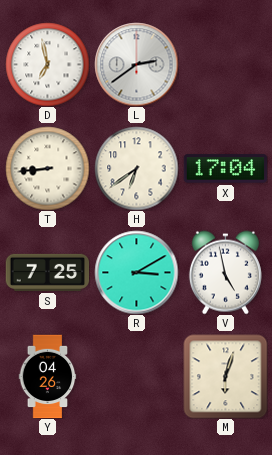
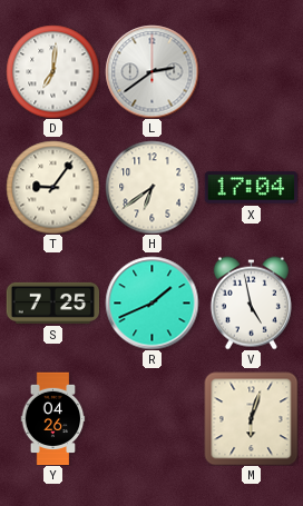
D: 6:58 -> 7:01
T: 8:44 -> 9:06
R: 3:10 -> 1:41
